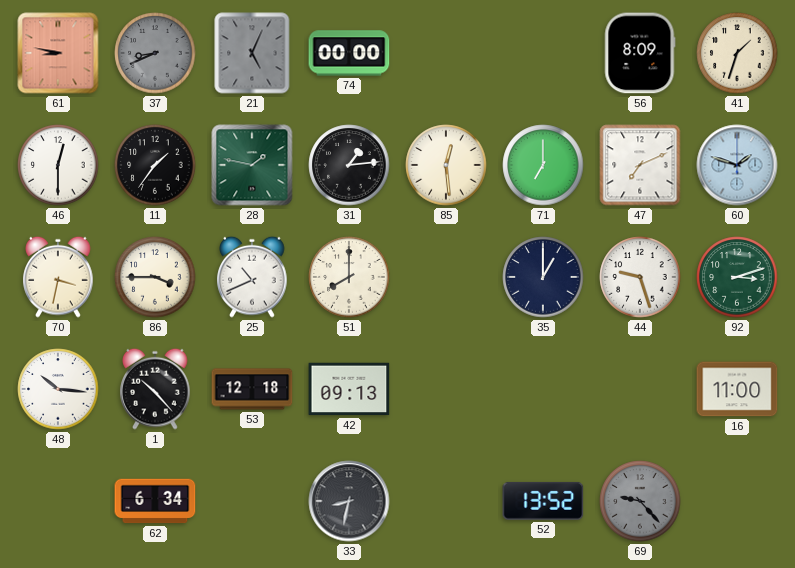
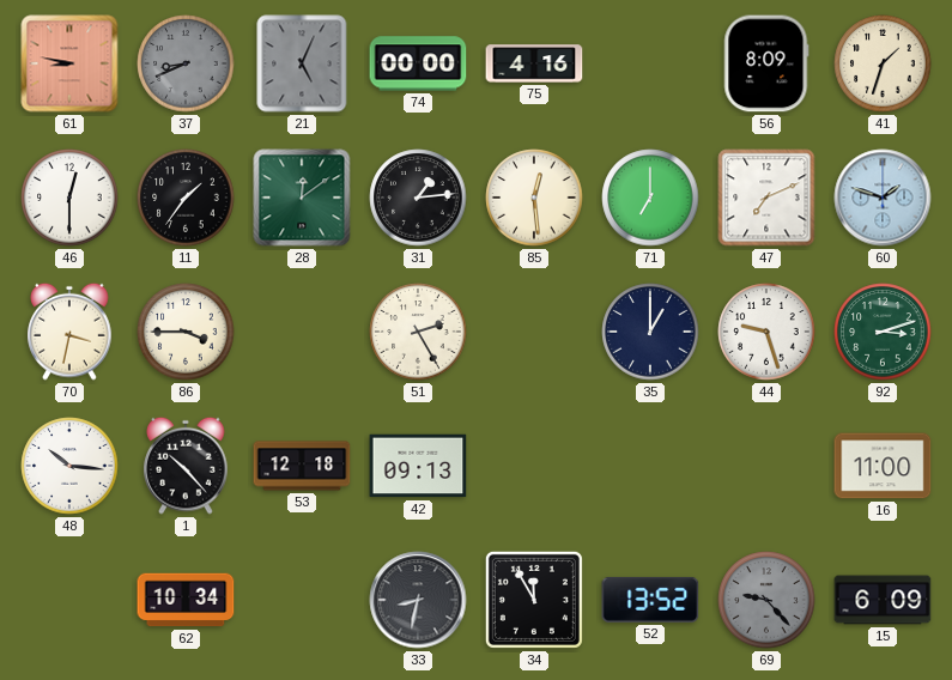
75: none -> 4:16
28: 1:47 -> 12:09
25: 10:41 -> none
51: 8:00 -> 2:25
62: 6:34 -> 10:34
34: none -> 11:55
15: none -> 6:09
